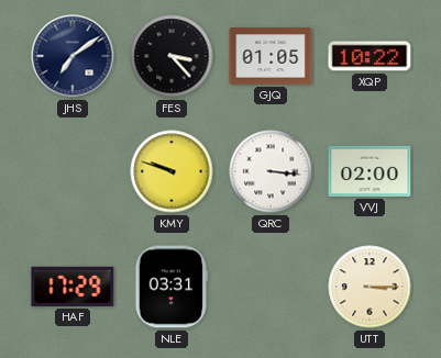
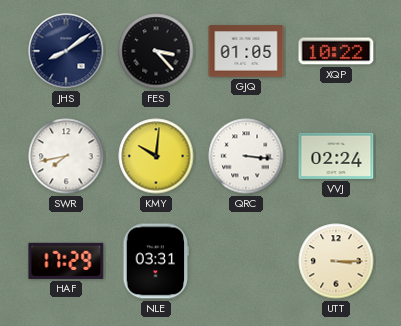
JHS: 7:09 -> 8:09
SWR: none -> 7:43
KMY: 9:48 -> 10:01
VVJ: 02:00 -> 02:24
